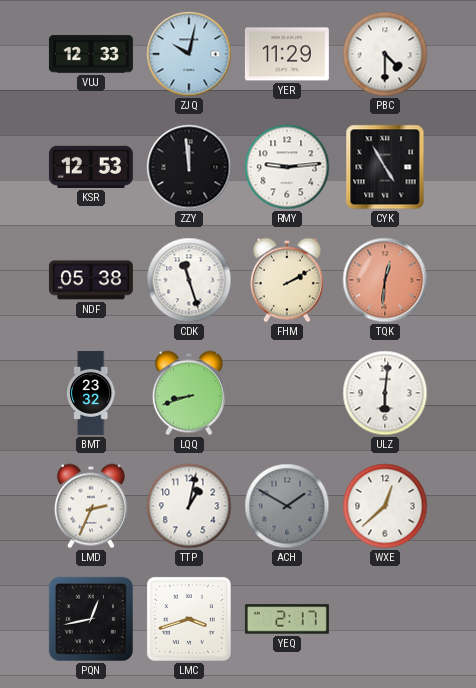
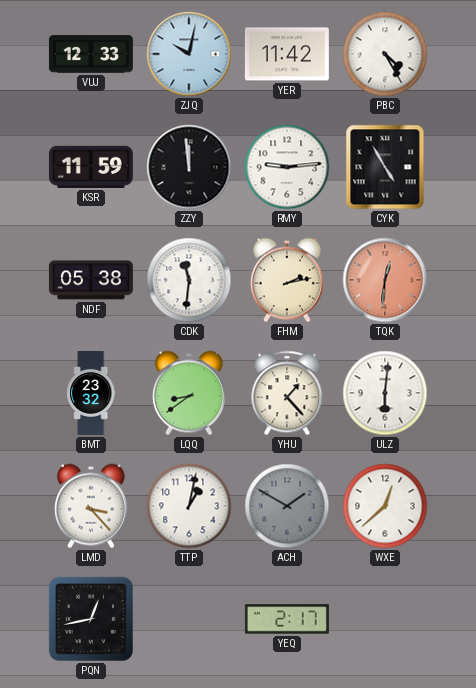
YER: 11:29 -> 11:42
PBC: 4:30 -> 4:25
KSR: 12:53 -> 11:59
CDK: 11:27 -> 11:31
FHM: 2:10 -> 2:13
LQQ: 8:42 -> 8:39
YHU: none -> 1:23
LMD: 2:34 -> 3:23
LMC: 3:42 -> none
